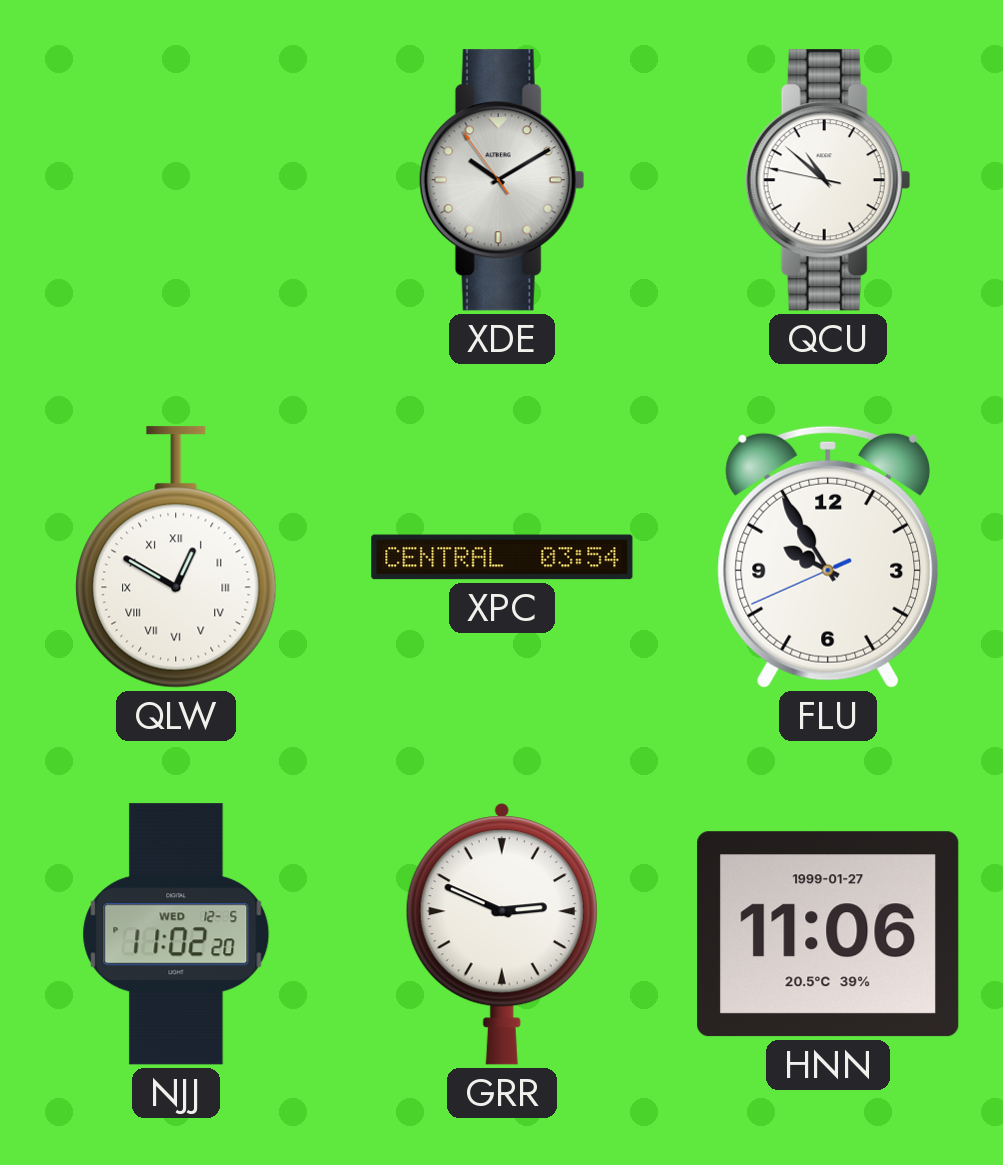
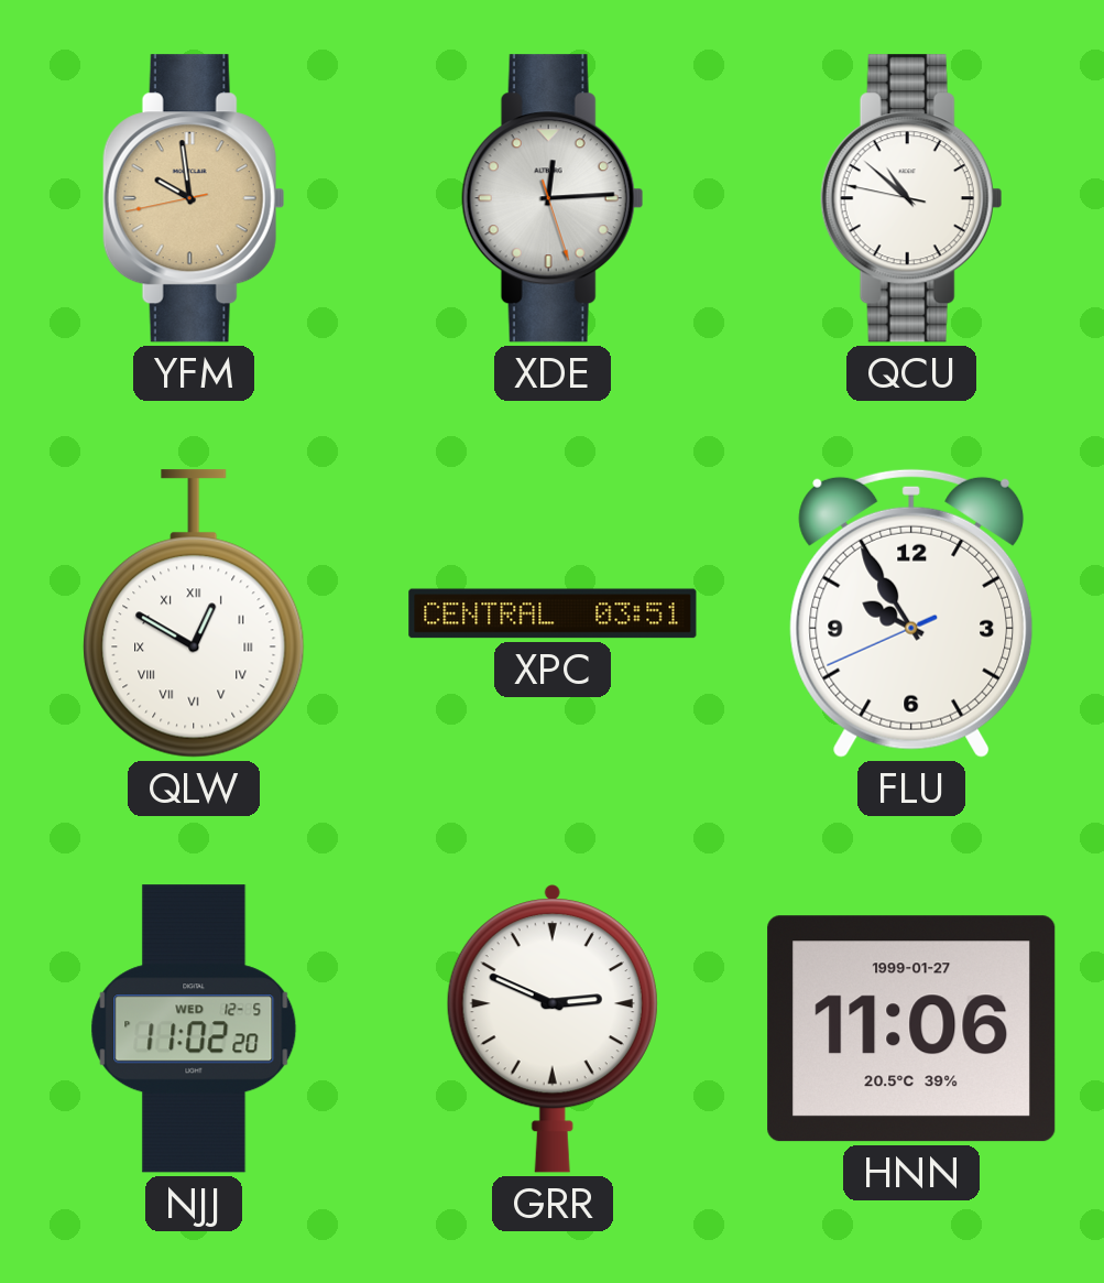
YFM: none -> 9:58
XDE: 10:09 -> 12:14
XPC: 03:54 -> 03:51
